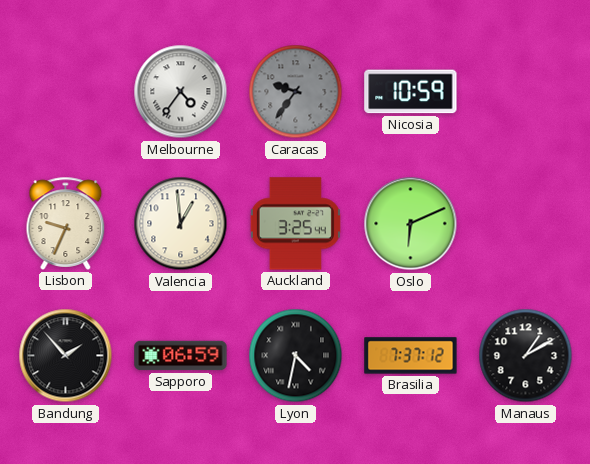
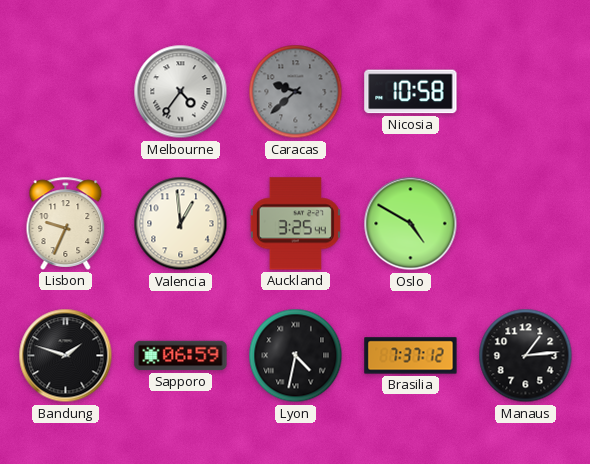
Caracas: 9:36 -> 9:38
Nicosia: 10:59 -> 10:58
Oslo: 6:11 -> 4:50
Bandung: 1:53 -> 1:48
Manaus: 1:10 -> 1:14
